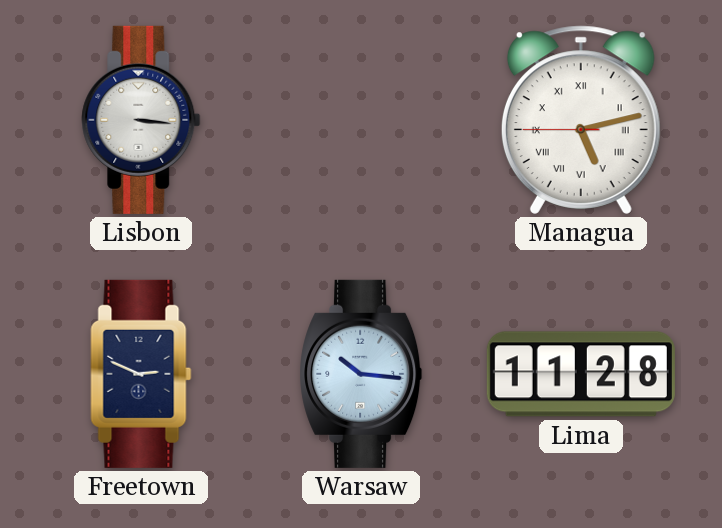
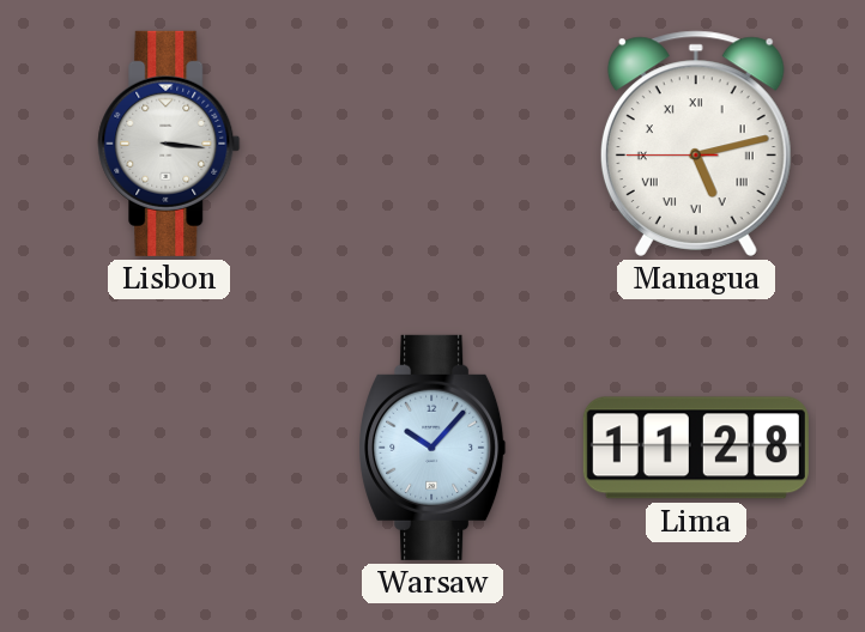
Freetown: 2:49 -> none
Warsaw: 10:16 -> 10:07
